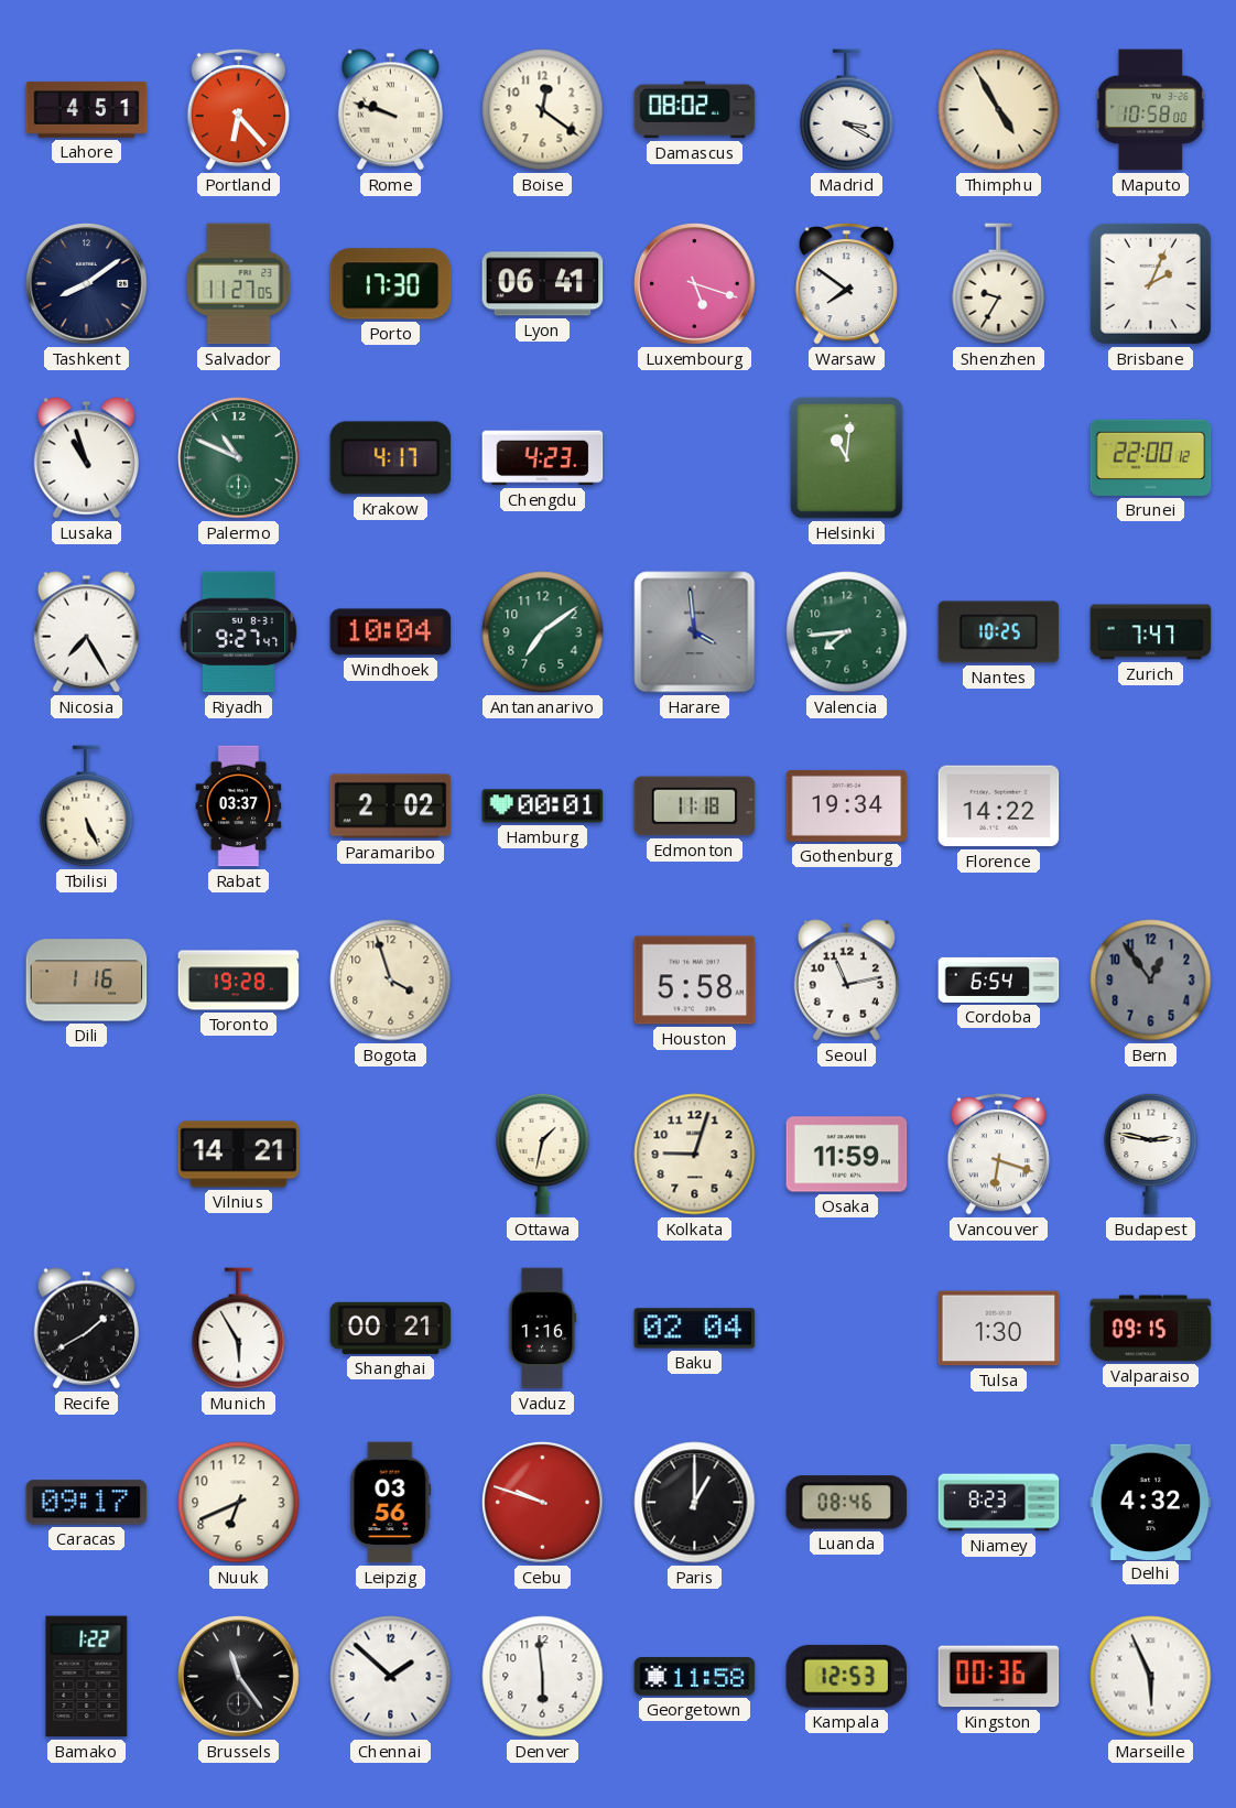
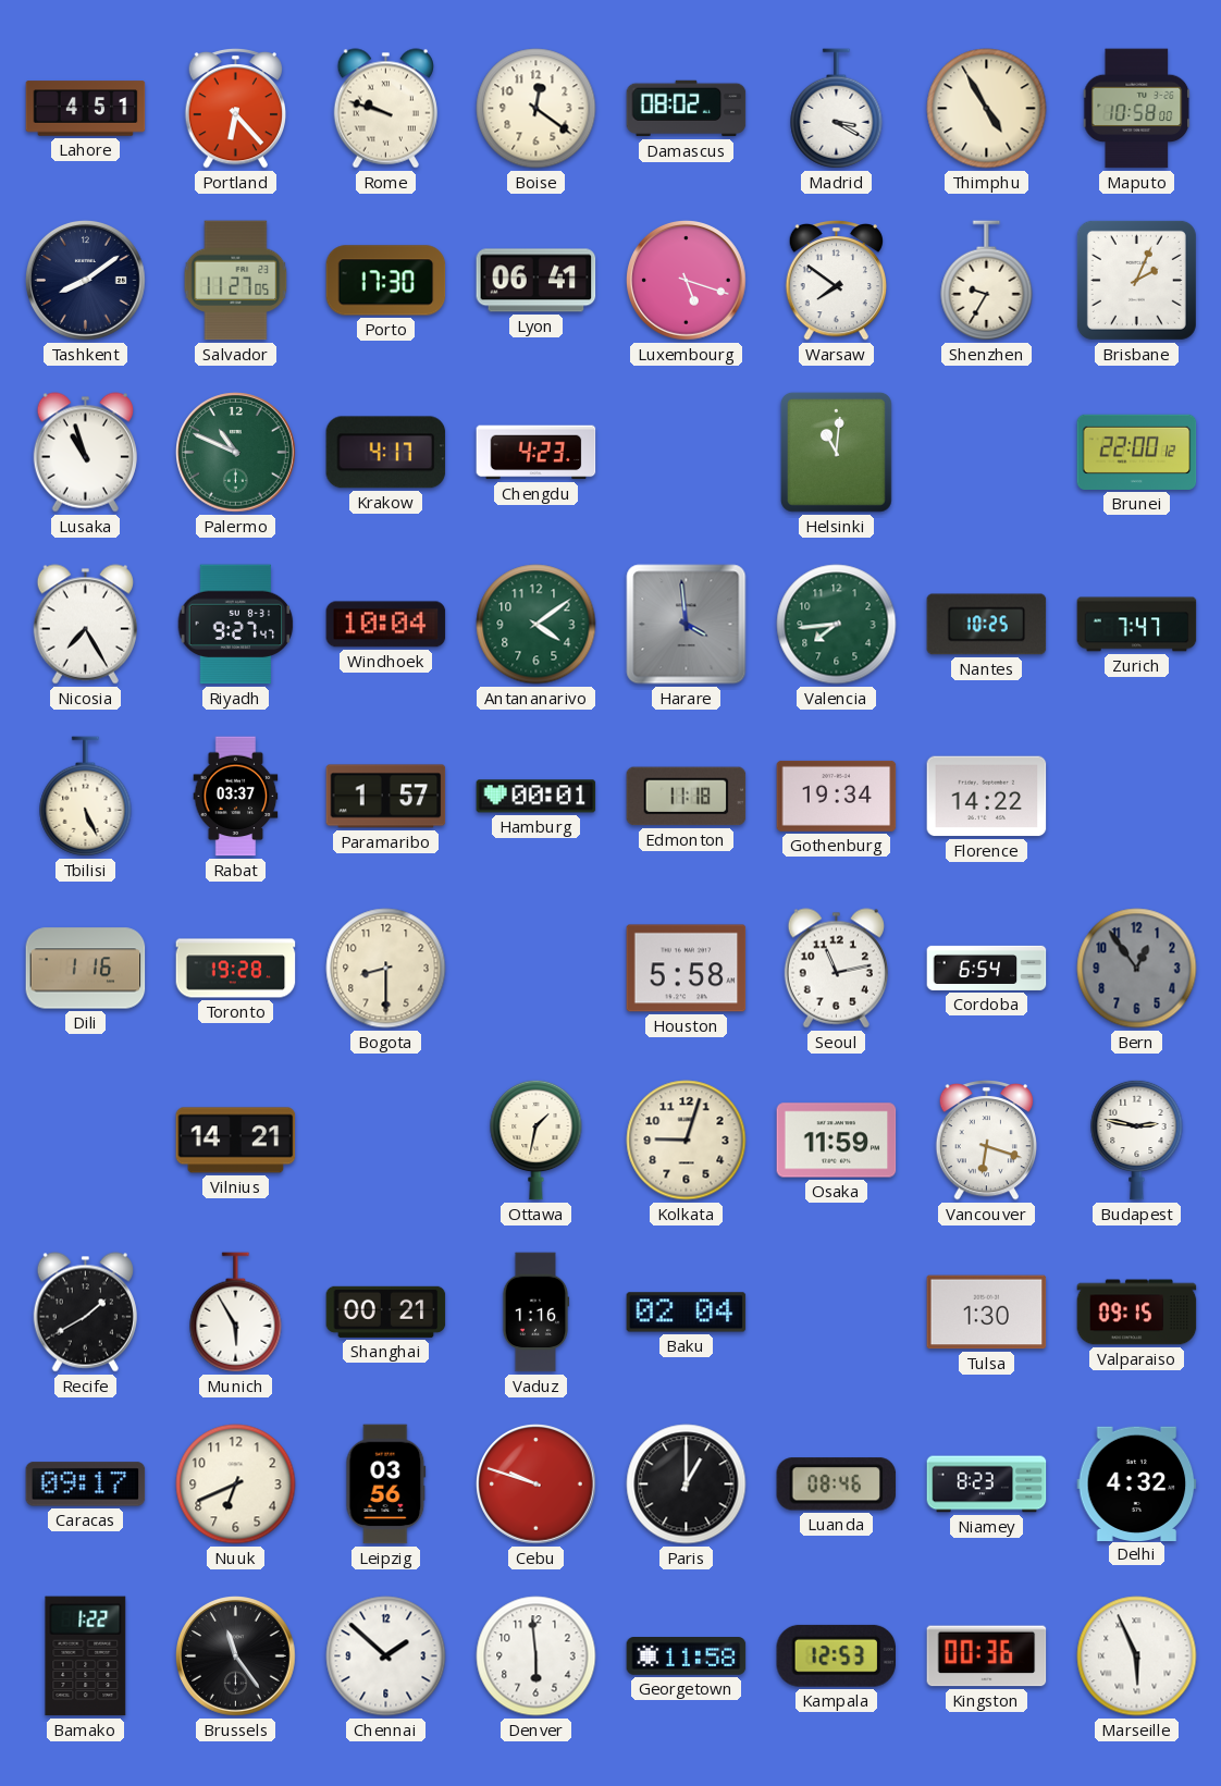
Antananarivo: 7:09 -> 4:09
Paramaribo: 2:02 -> 1:57
Bogota: 3:57 -> 8:30
